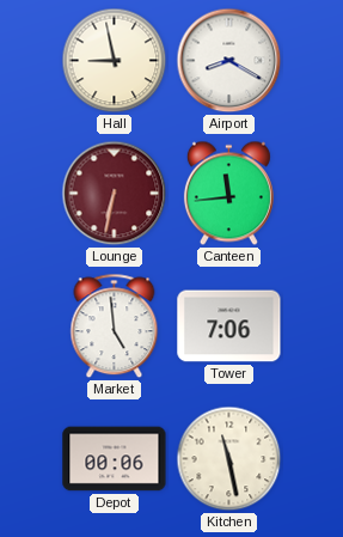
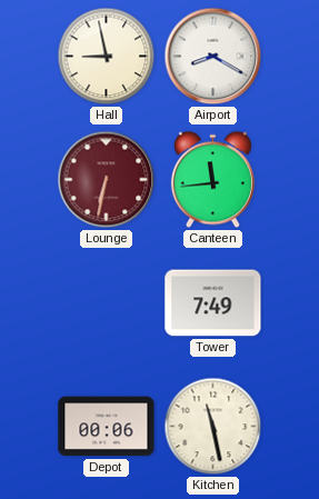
Market: 4:59 -> none
Tower: 7:06 -> 7:49
